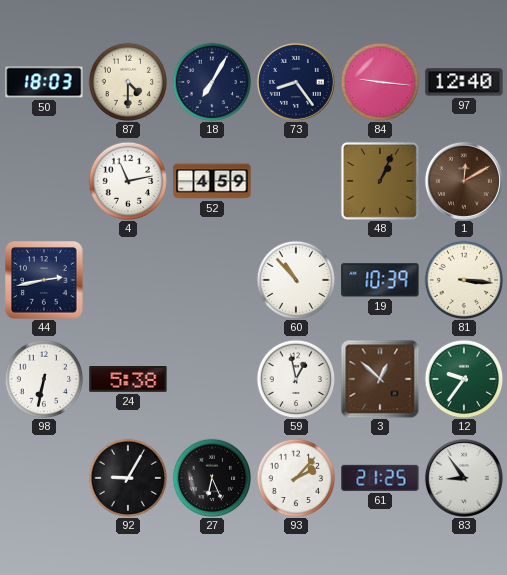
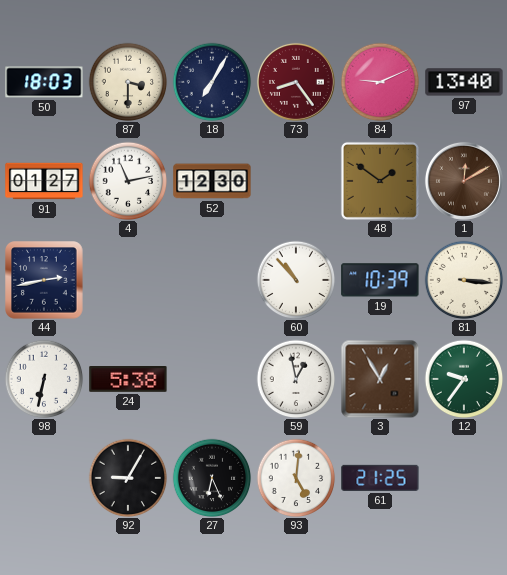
87: 4:30 -> 3:30
73 dial: navy -> burgundy
84: 9:16 -> 9:11
97: 12:40 -> 13:40
91: none -> 01:27
52: 4:59 -> 12:30
48: 1:04 -> 1:51
3: 12:52 -> 12:55
93: 2:07 -> 5:01
83: 8:54 -> none
